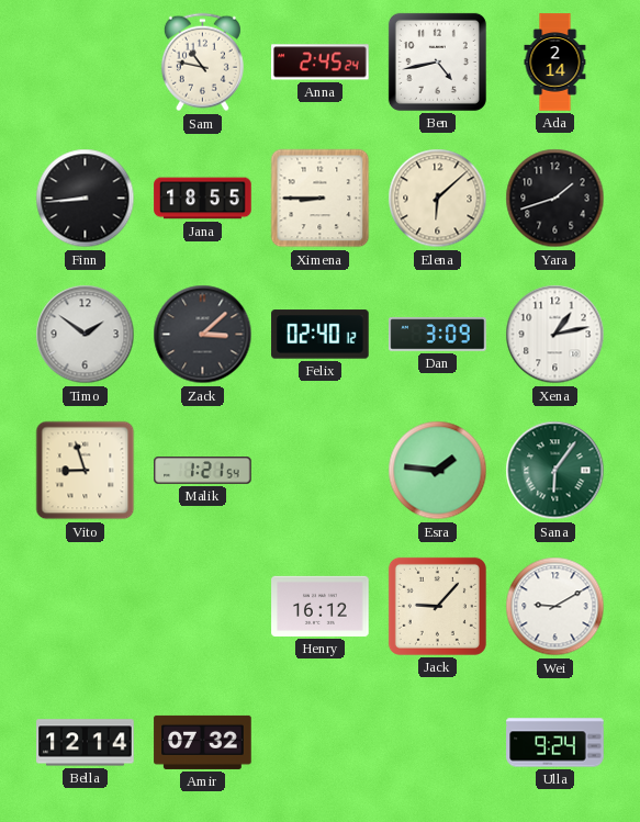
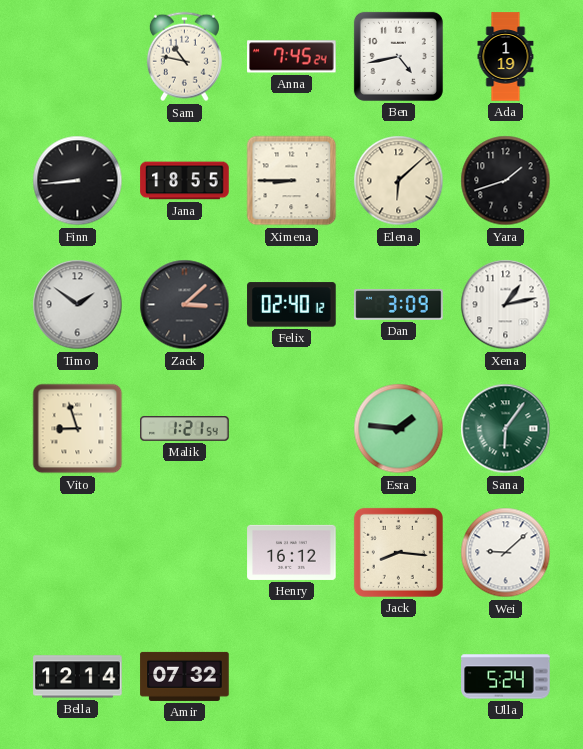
Anna: 2:45 -> 7:45
Ada: 2:14 -> 1:19
Jack: 9:07 -> 8:16
Wei: 9:10 -> 9:08
Ulla: 9:24 -> 5:24
